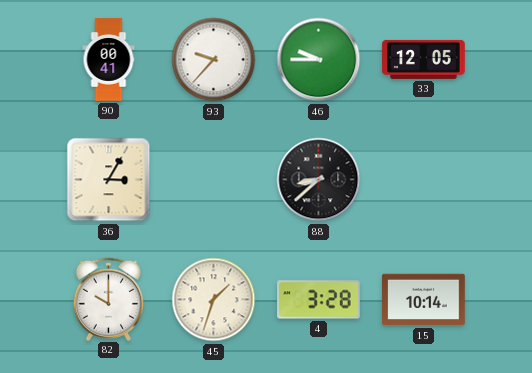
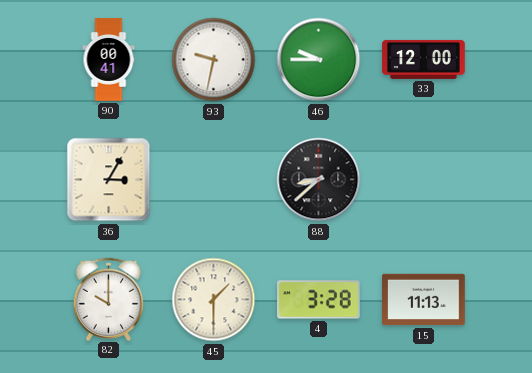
93: 9:37 -> 9:32
33: 12:05 -> 12:00
45: 1:33 -> 1:30
15: 10:14 -> 11:13
